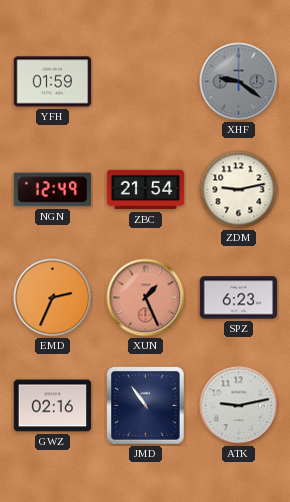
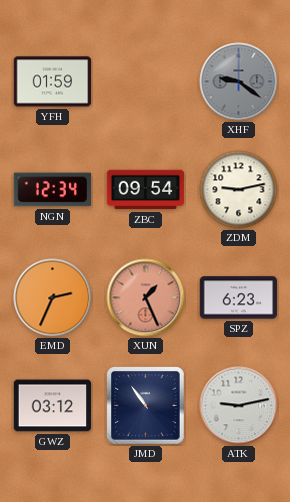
NGN: 12:49 -> 12:34
ZBC: 21:54 -> 09:54
GWZ: 02:16 -> 03:12
